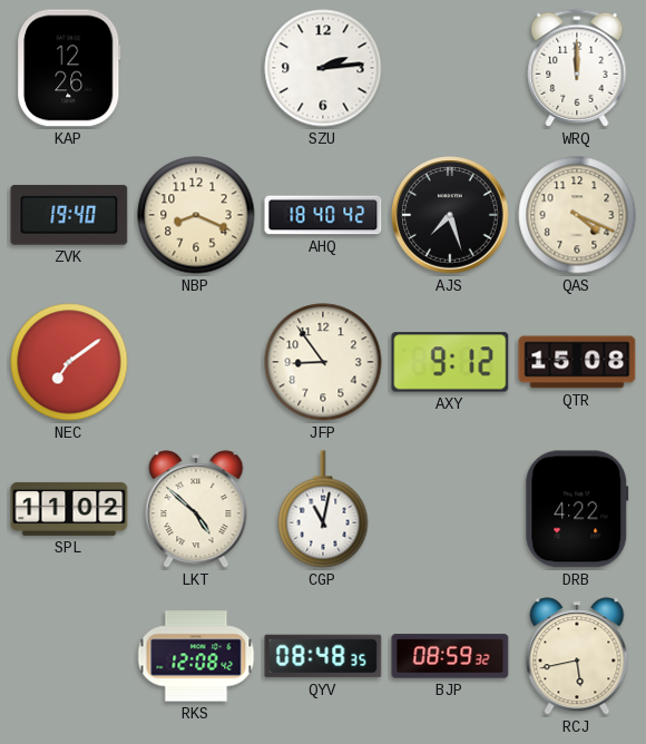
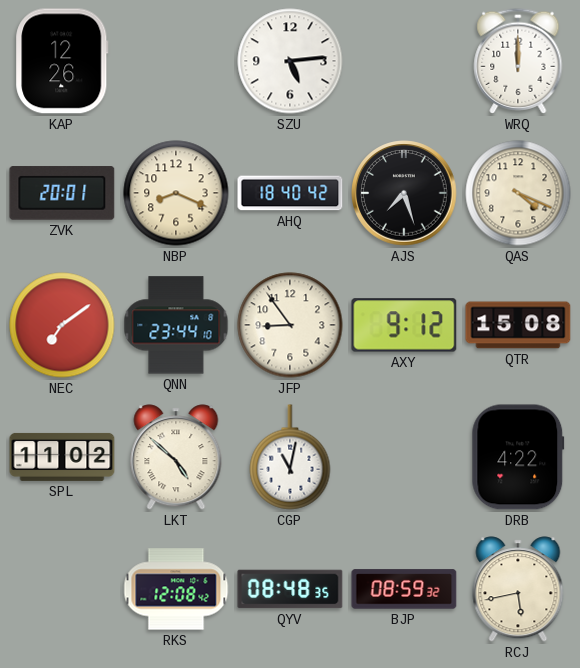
SZU: 2:14 -> 5:14
ZVK: 19:40 -> 20:01
QNN: none -> 23:44
